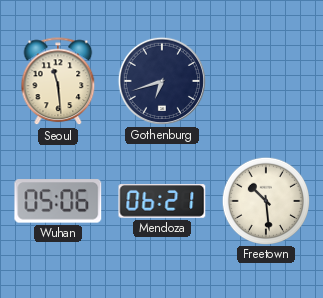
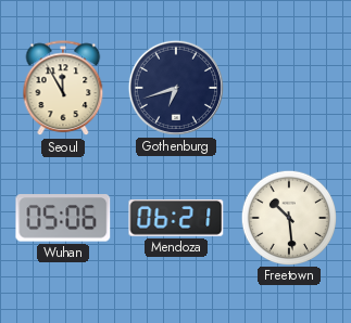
Seoul: 11:29 -> 11:55
